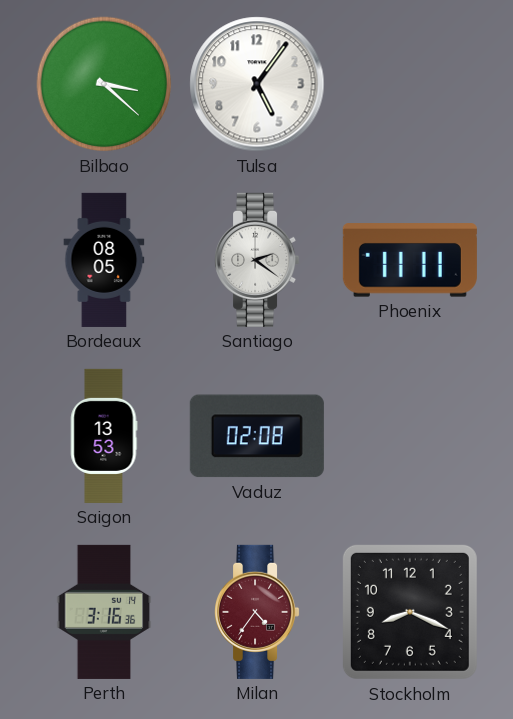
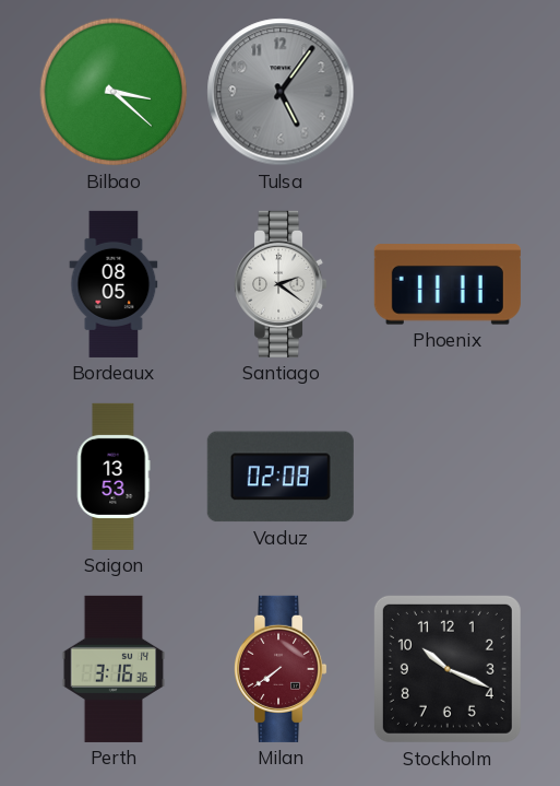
Tulsa dial: white -> grey
Milan: 4:36 -> 7:39
Stockholm: 8:19 -> 10:19
